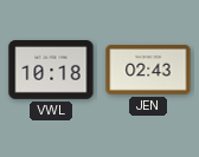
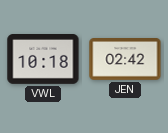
JEN: 02:43 -> 02:42
